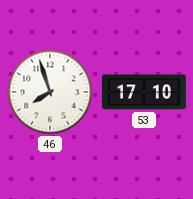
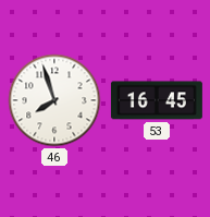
53: 17:10 -> 16:45
